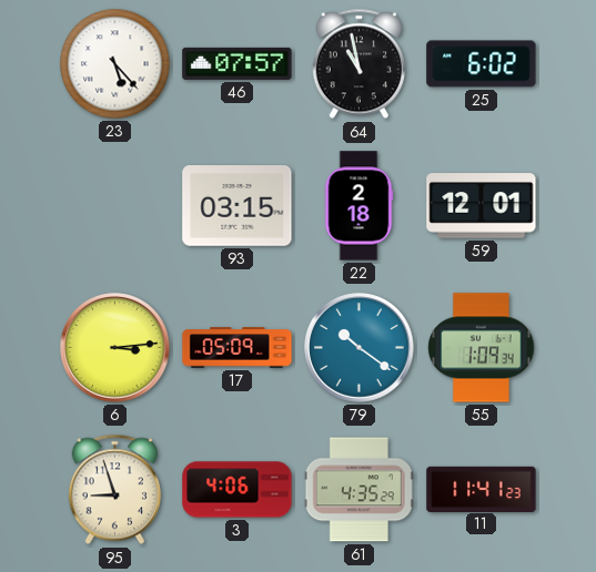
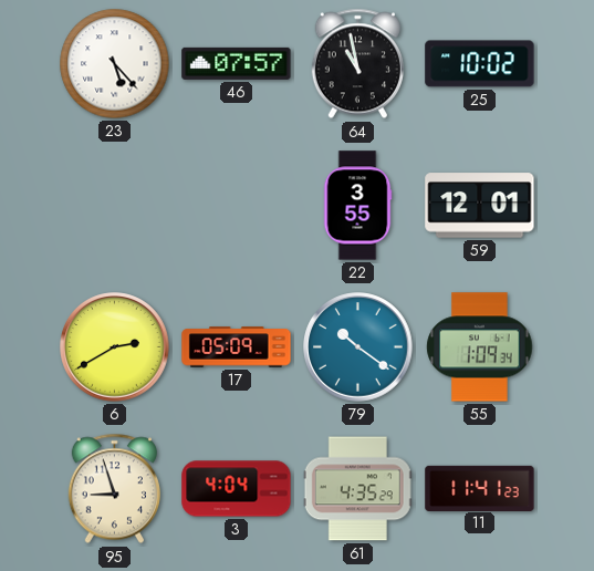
25: 6:02 -> 10:02
93: 03:15 -> none
22: 2:18 -> 3:55
6: 3:14 -> 2:40
3: 4:06 -> 4:04
